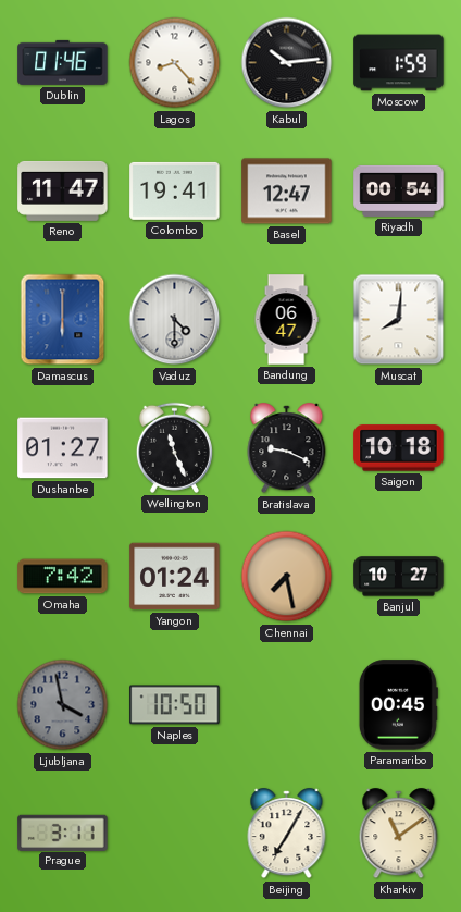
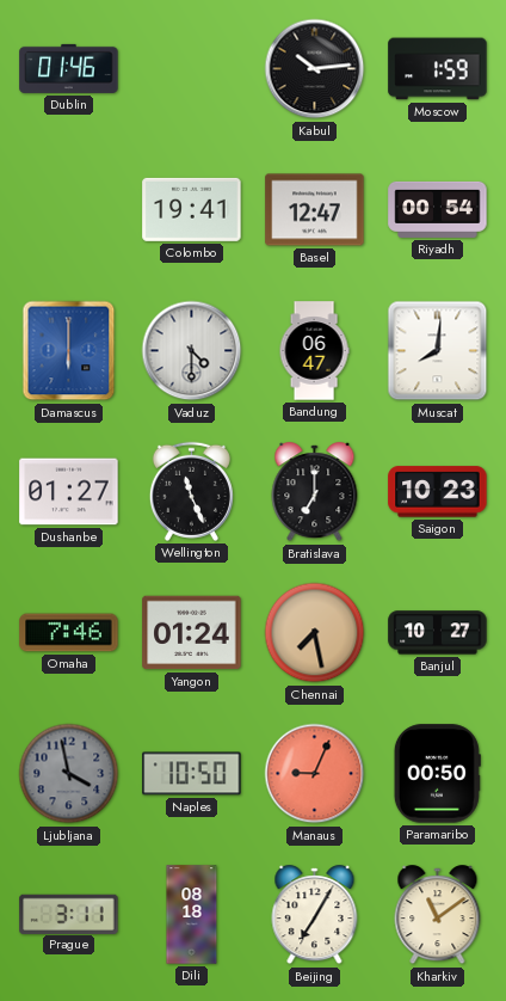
Lagos: 8:23 -> none
Reno: 11:47 -> none
Bratislava: 9:19 -> 7:00
Saigon: 10:18 -> 10:23
Omaha: 7:42 -> 7:46
Manaus: none -> 9:04
Paramaribo: 00:45 -> 00:50
Dili: none -> 08:18
